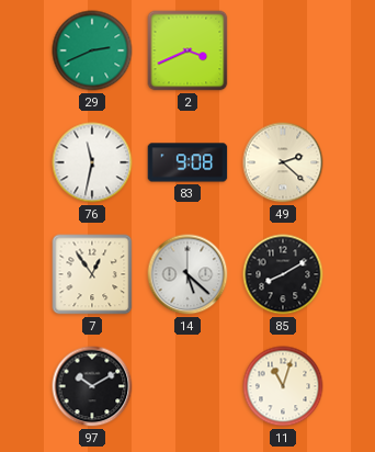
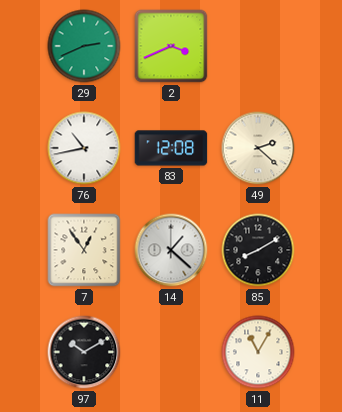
76: 11:32 -> 10:43
83: 9:08 -> 12:08
14: 5:22 -> 1:22
11: 11:03 -> 11:05
